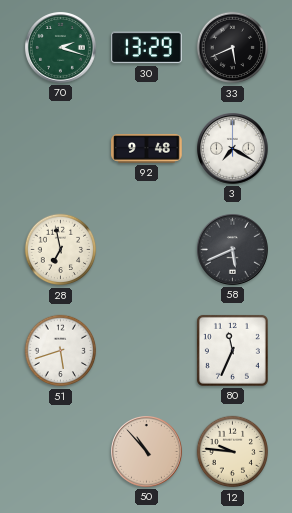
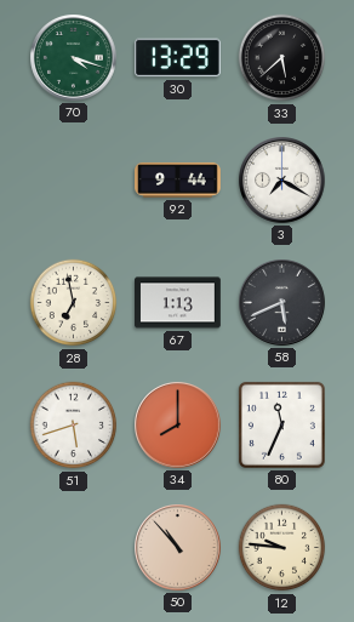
70: 2:18 -> 4:18
33: 5:41 -> 5:38
92: 9:48 -> 9:44
67: none -> 1:13
34: none -> 8:00
